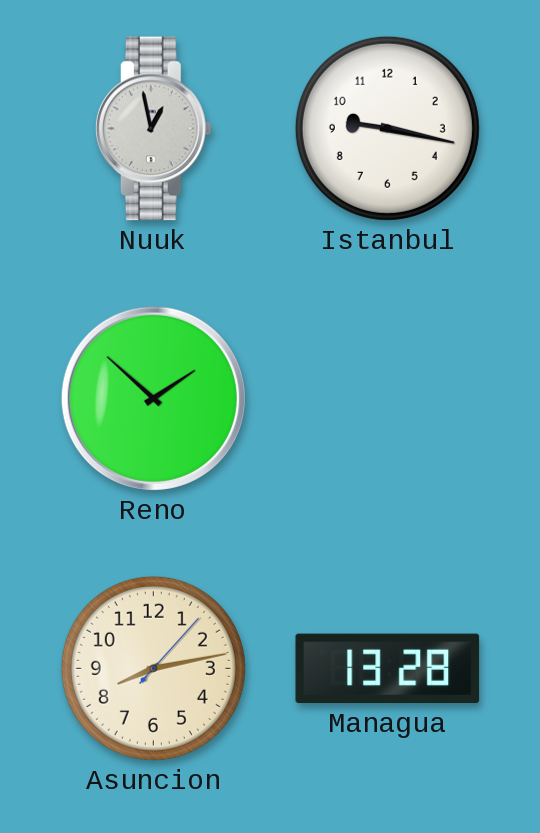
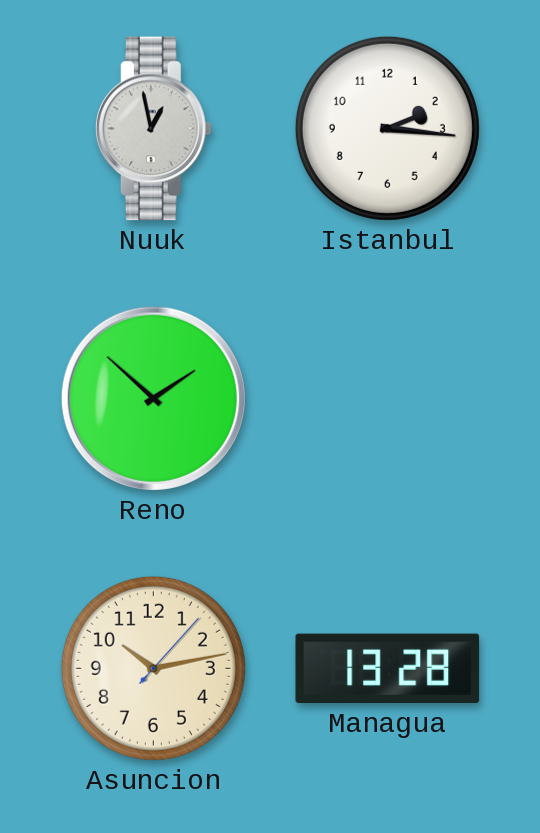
Istanbul: 9:17 -> 2:16
Asuncion: 8:13 -> 10:13
